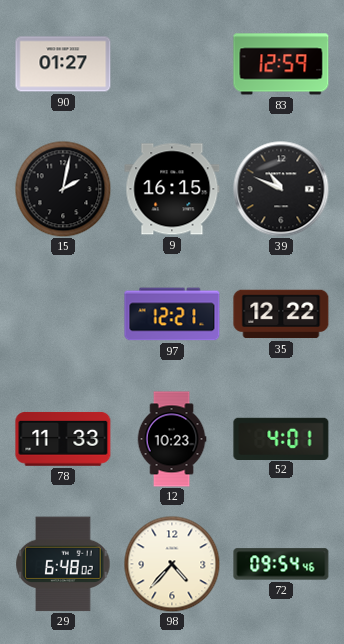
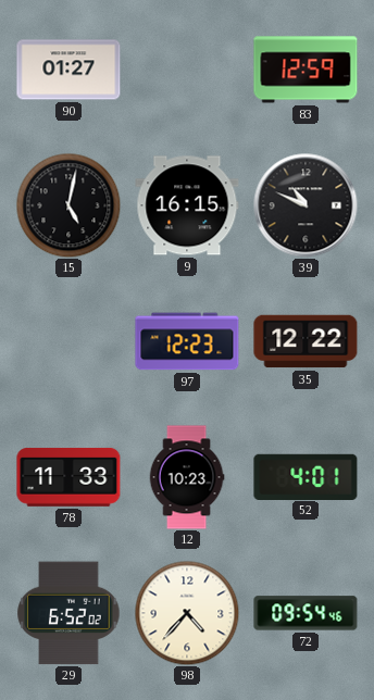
15: 2:02 -> 5:02
97: 12:21 -> 12:23
29: 6:48 -> 6:52
